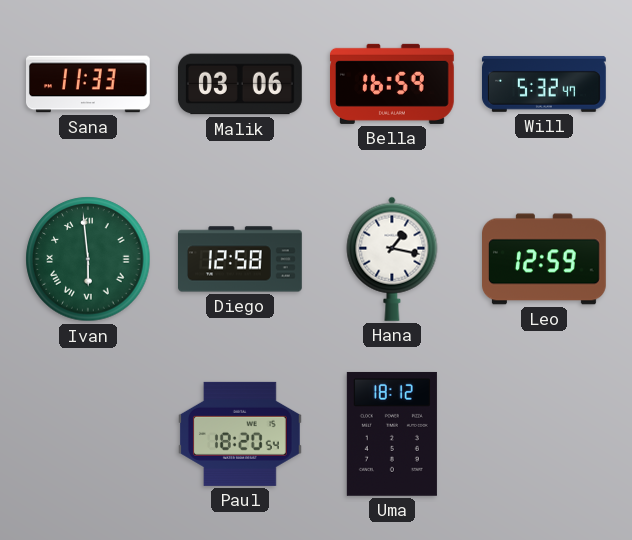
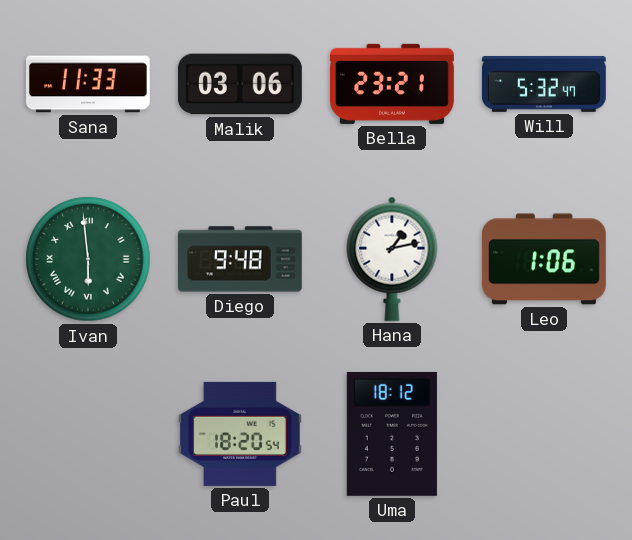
Bella: 16:59 -> 23:21
Diego: 12:58 -> 9:48
Hana: 1:17 -> 1:13
Leo: 12:59 -> 1:06
